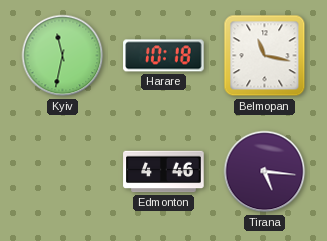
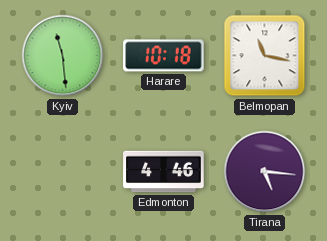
Kyiv: 11:32 -> 11:29
